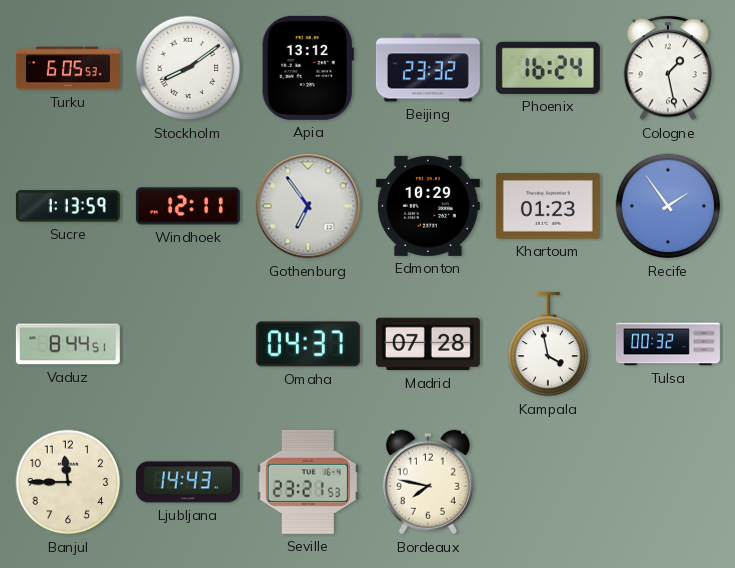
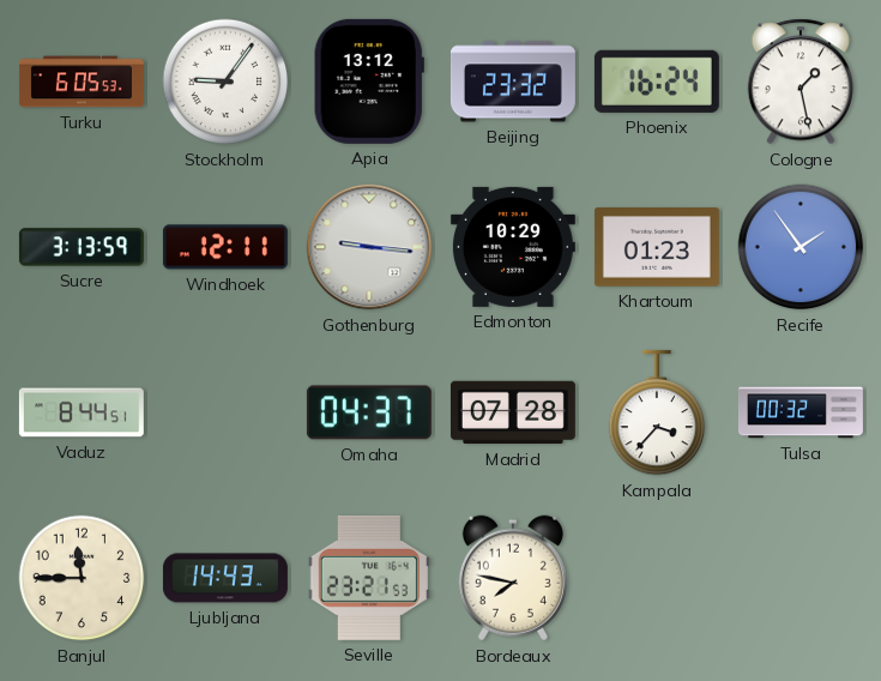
Stockholm: 8:09 -> 9:06
Sucre: 1:13 -> 3:13
Gothenburg: 6:54 -> 9:16
Kampala: 3:58 -> 3:37
